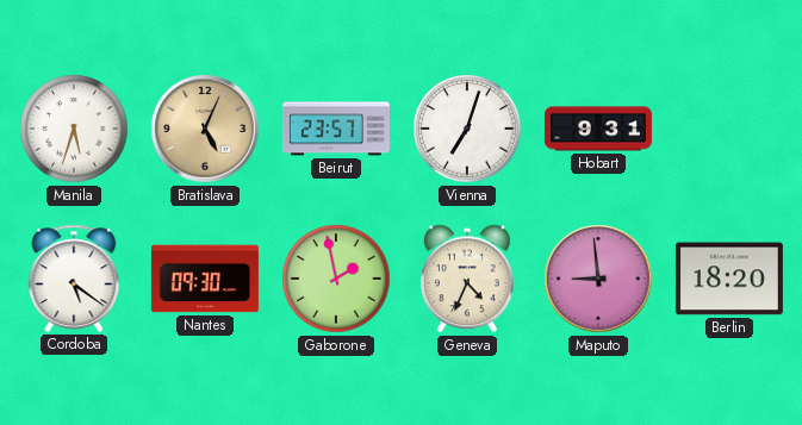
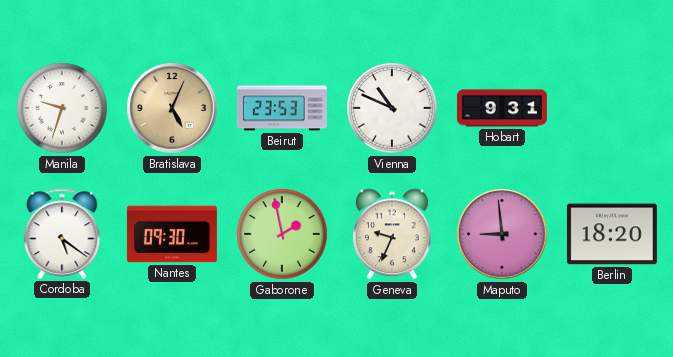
Manila: 5:33 -> 9:33
Beirut: 23:57 -> 23:53
Vienna: 7:03 -> 10:49
Geneva: 4:34 -> 9:34
